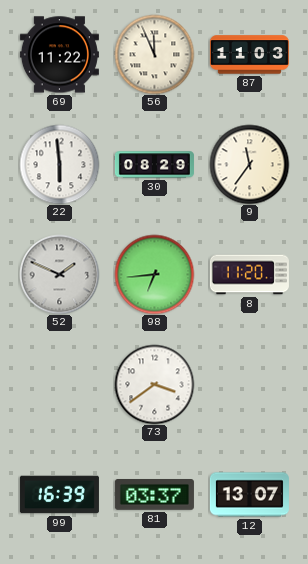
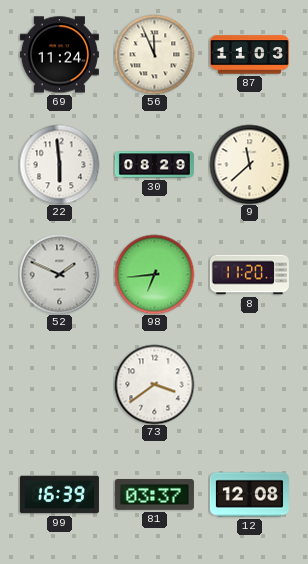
69: 11:22 -> 11:24
9: 11:36 -> 11:38
12: 13:07 -> 12:08
